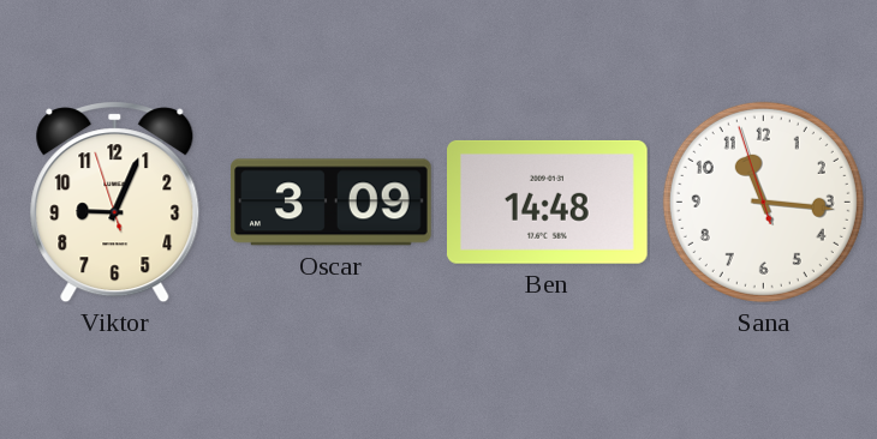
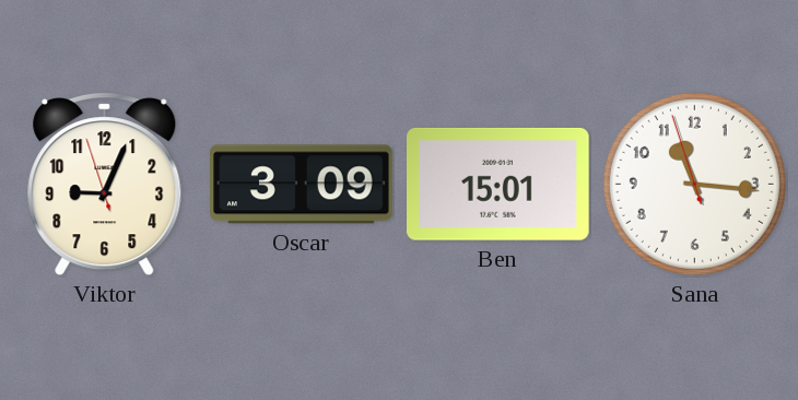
Ben: 14:48 -> 15:01
